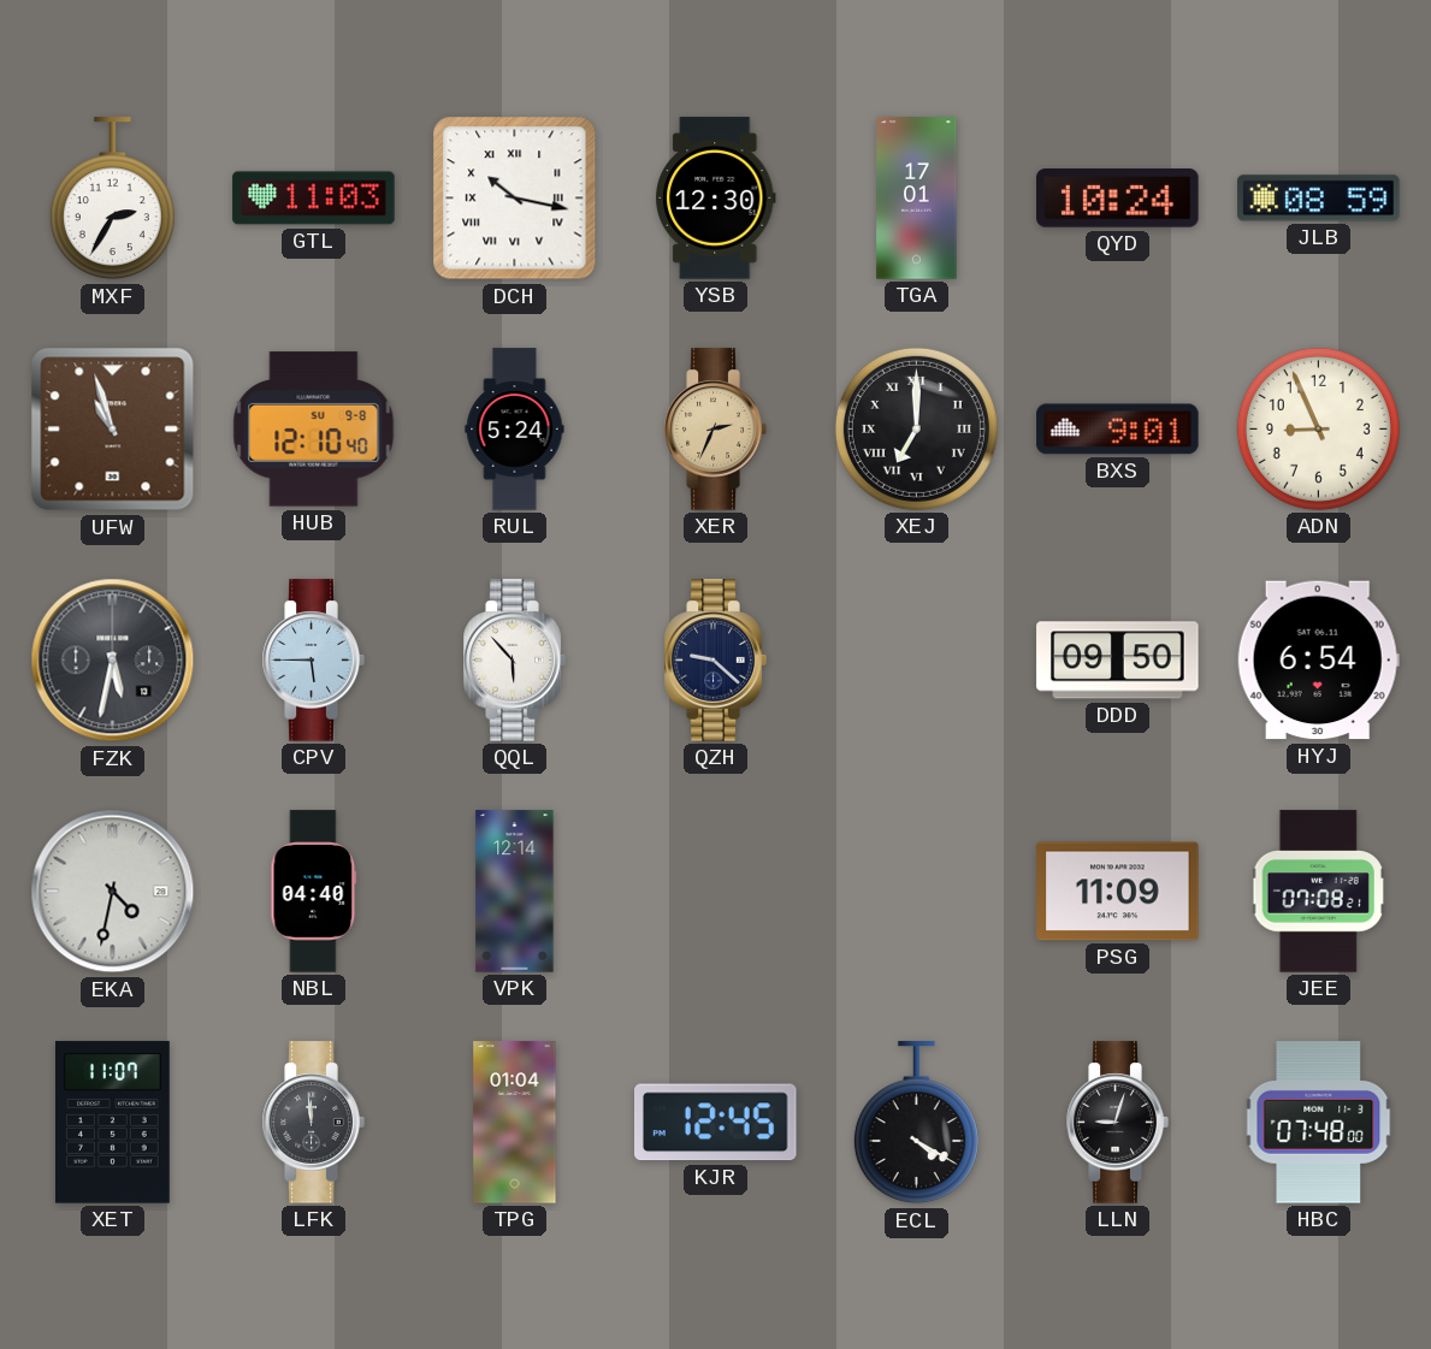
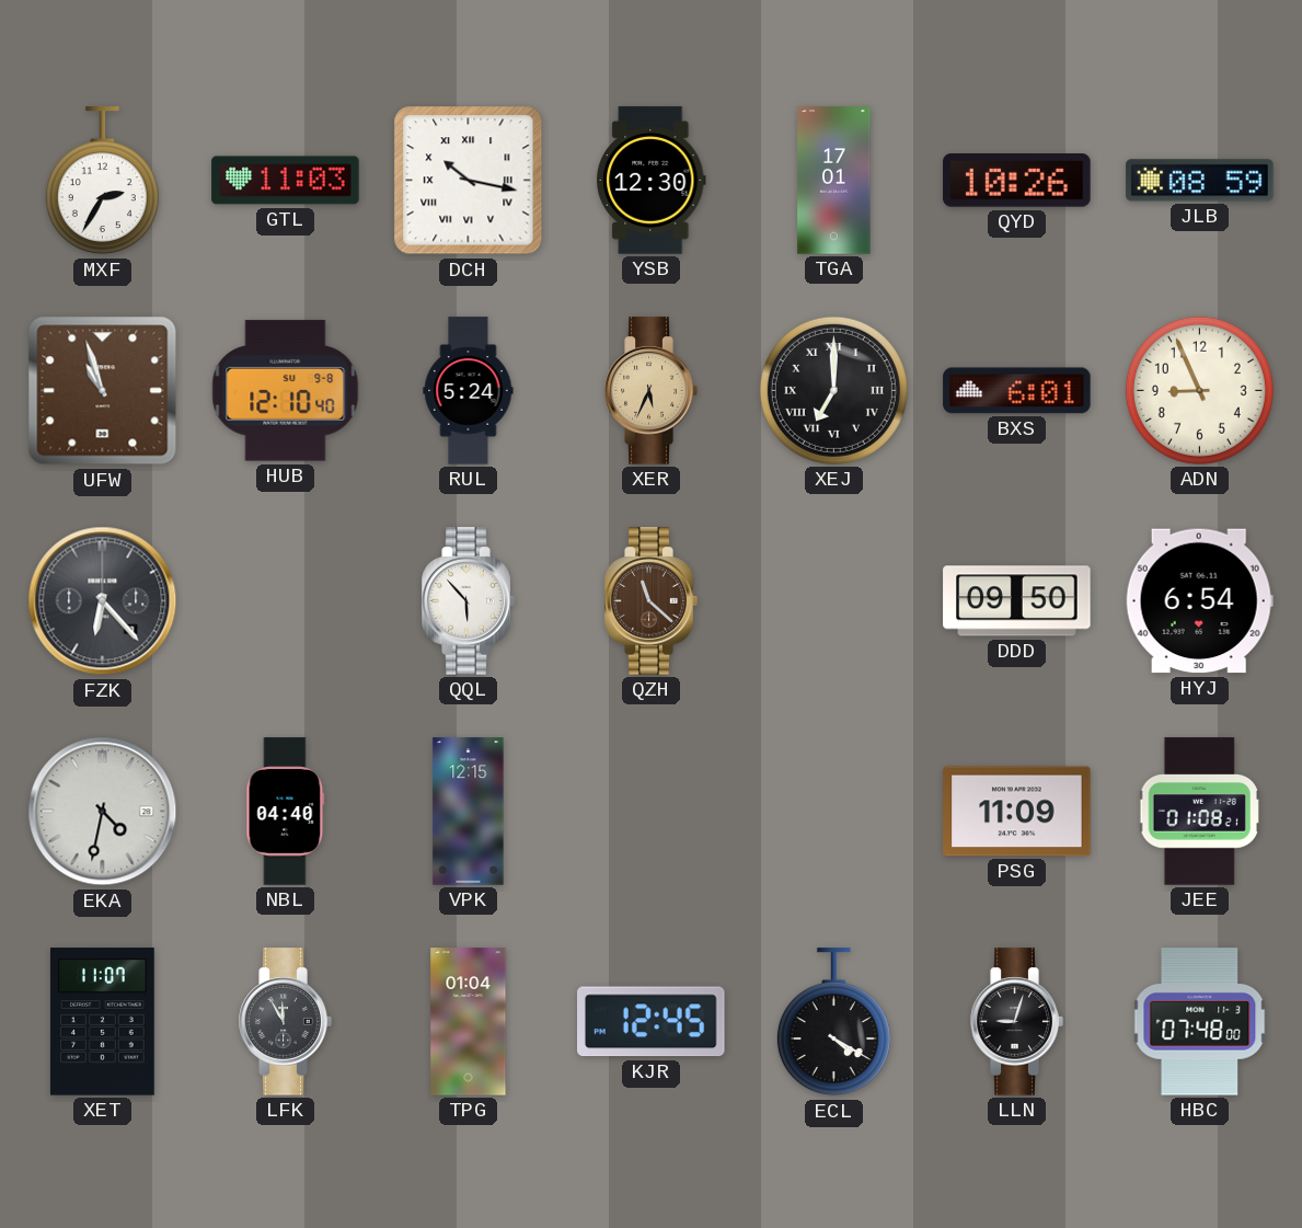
QYD: 10:24 -> 10:26
XER: 2:34 -> 5:34
BXS: 9:01 -> 6:01
FZK: 5:32 -> 6:23
CPV: 5:45 -> none
QZH: 9:22 -> 11:22
QZH dial: navy -> brown
VPK: 12:14 -> 12:15
JEE: 07:08 -> 01:08
LFK: 11:59 -> 11:55
